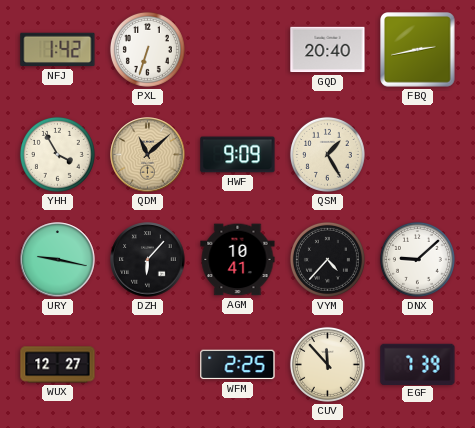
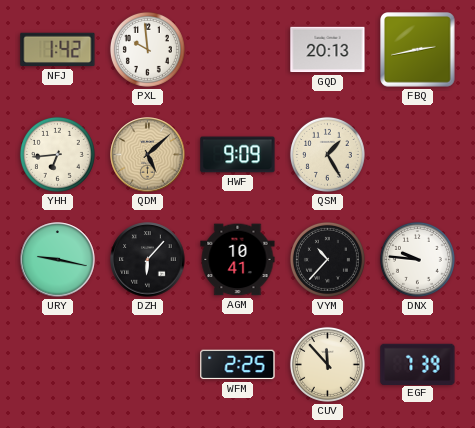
PXL: 6:33 -> 9:59
GQD: 20:40 -> 20:13
YHH: 3:55 -> 6:44
QDM: 11:08 -> 5:08
VYM: 4:37 -> 10:37
DNX: 9:08 -> 9:46
WUX: 12:27 -> none
